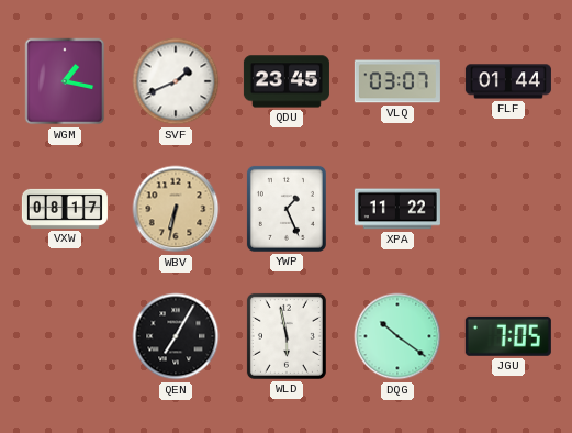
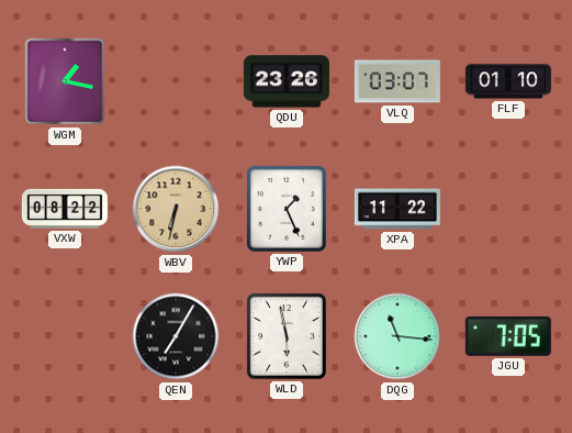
SVF: 1:41 -> none
QDU: 23:45 -> 23:26
FLF: 01:44 -> 01:10
VXW: 08:17 -> 08:22
DQG: 10:21 -> 11:16
